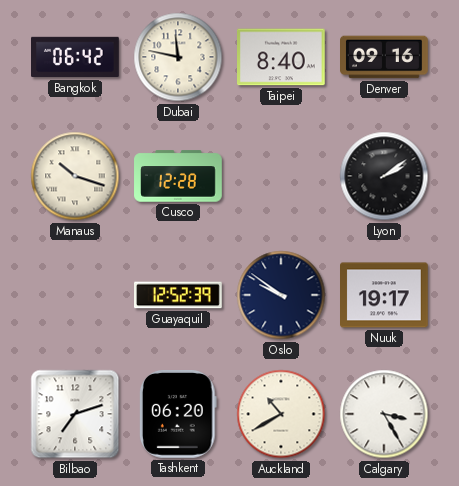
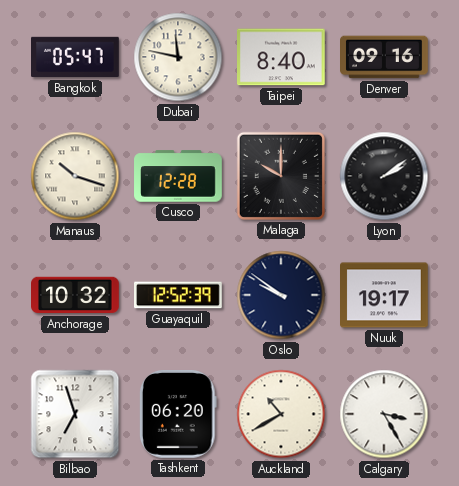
Bangkok: 06:42 -> 05:47
Malaga: none -> 10:00
Anchorage: none -> 10:32
Bilbao: 7:12 -> 6:57
